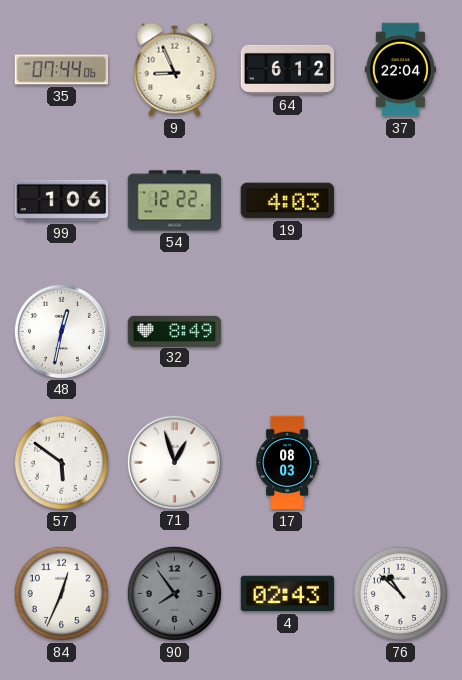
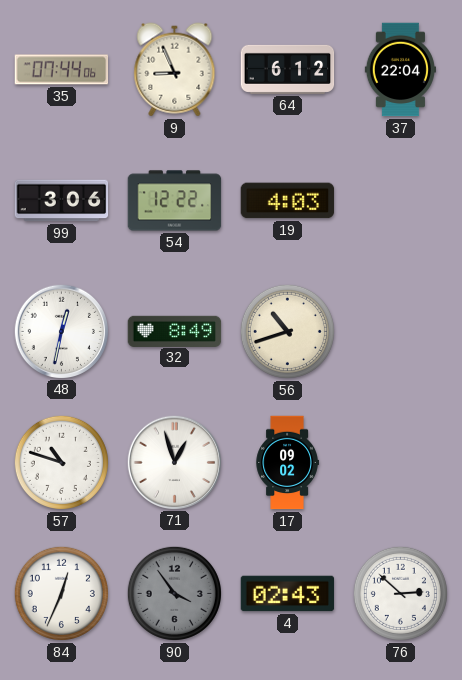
99: 1:06 -> 3:06
56: none -> 10:42
57: 5:51 -> 10:48
17: 08:03 -> 09:02
90: 7:54 -> 3:54
76: 10:52 -> 2:52
